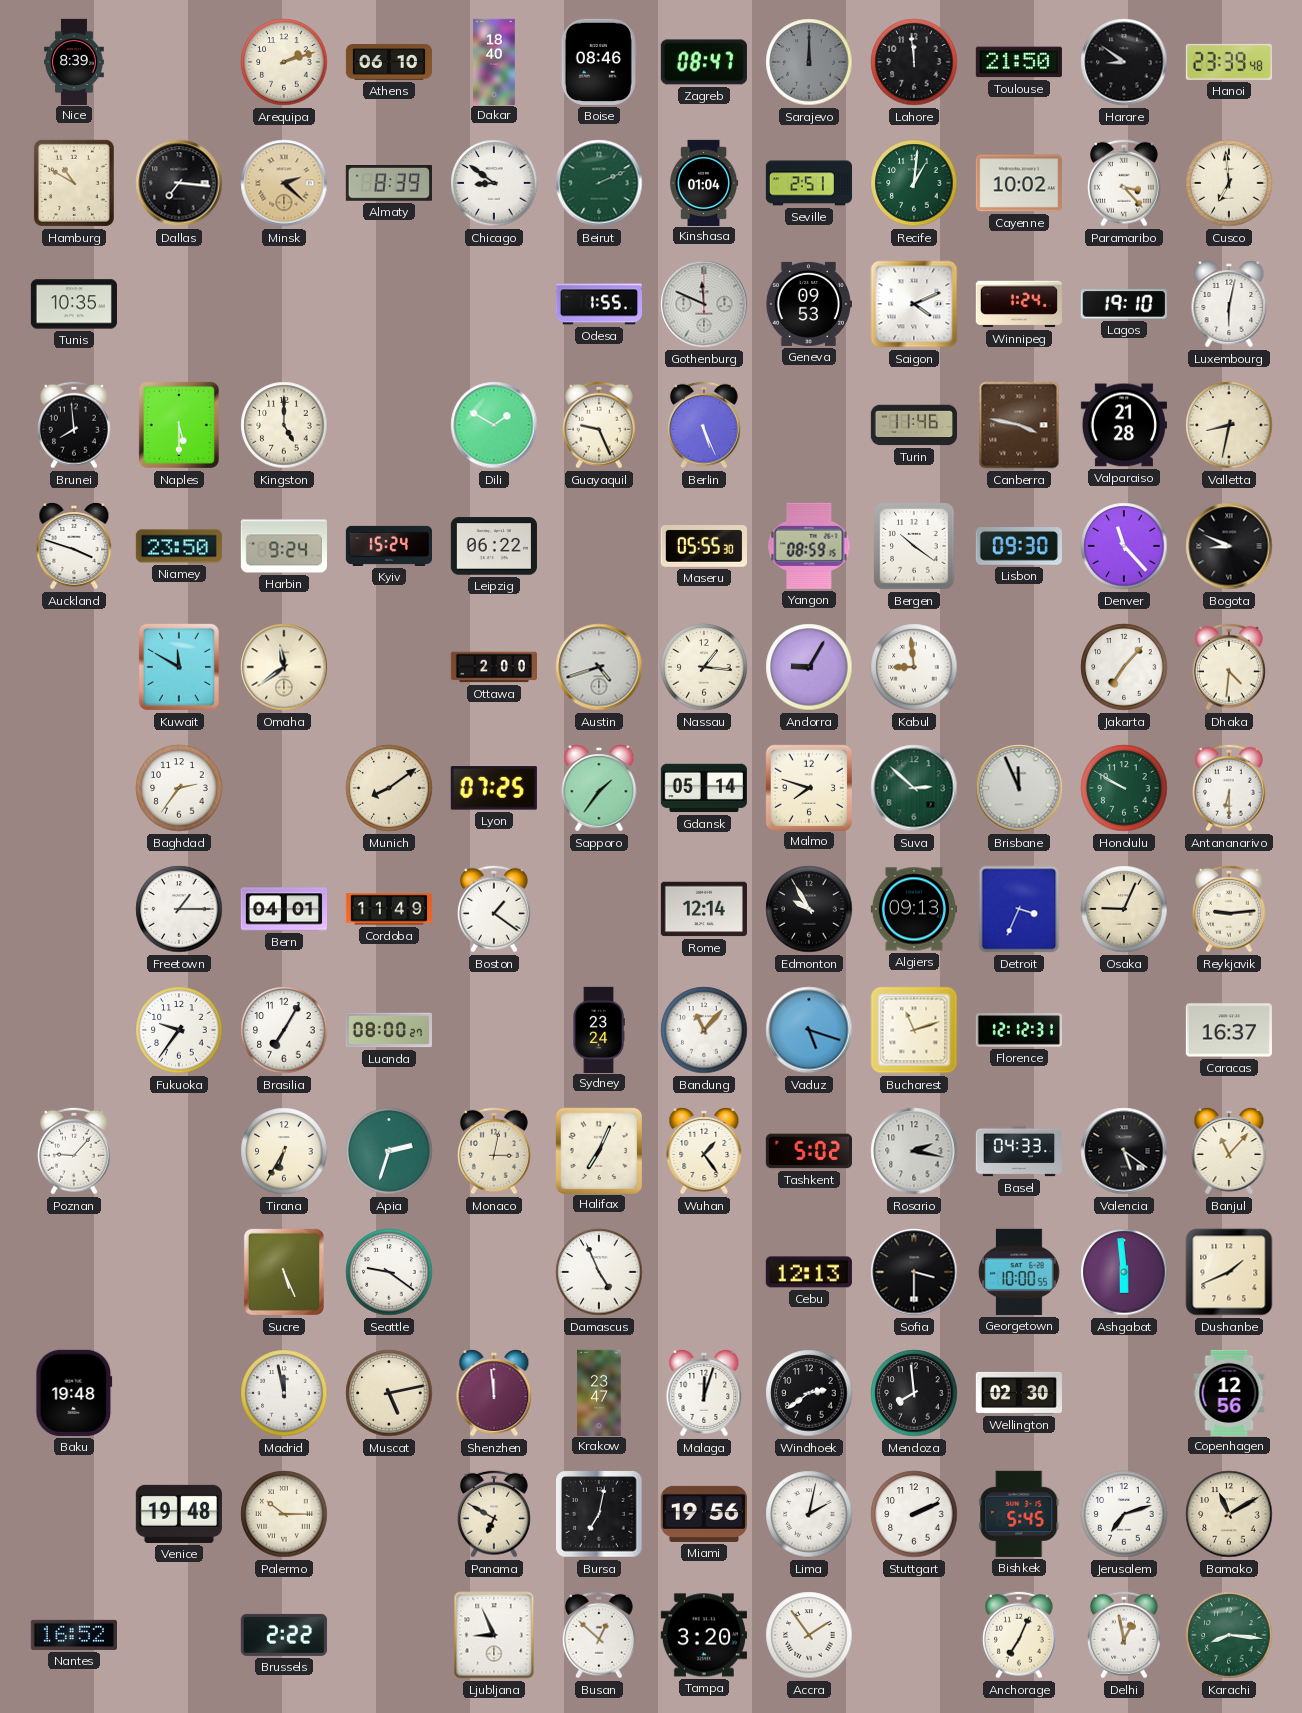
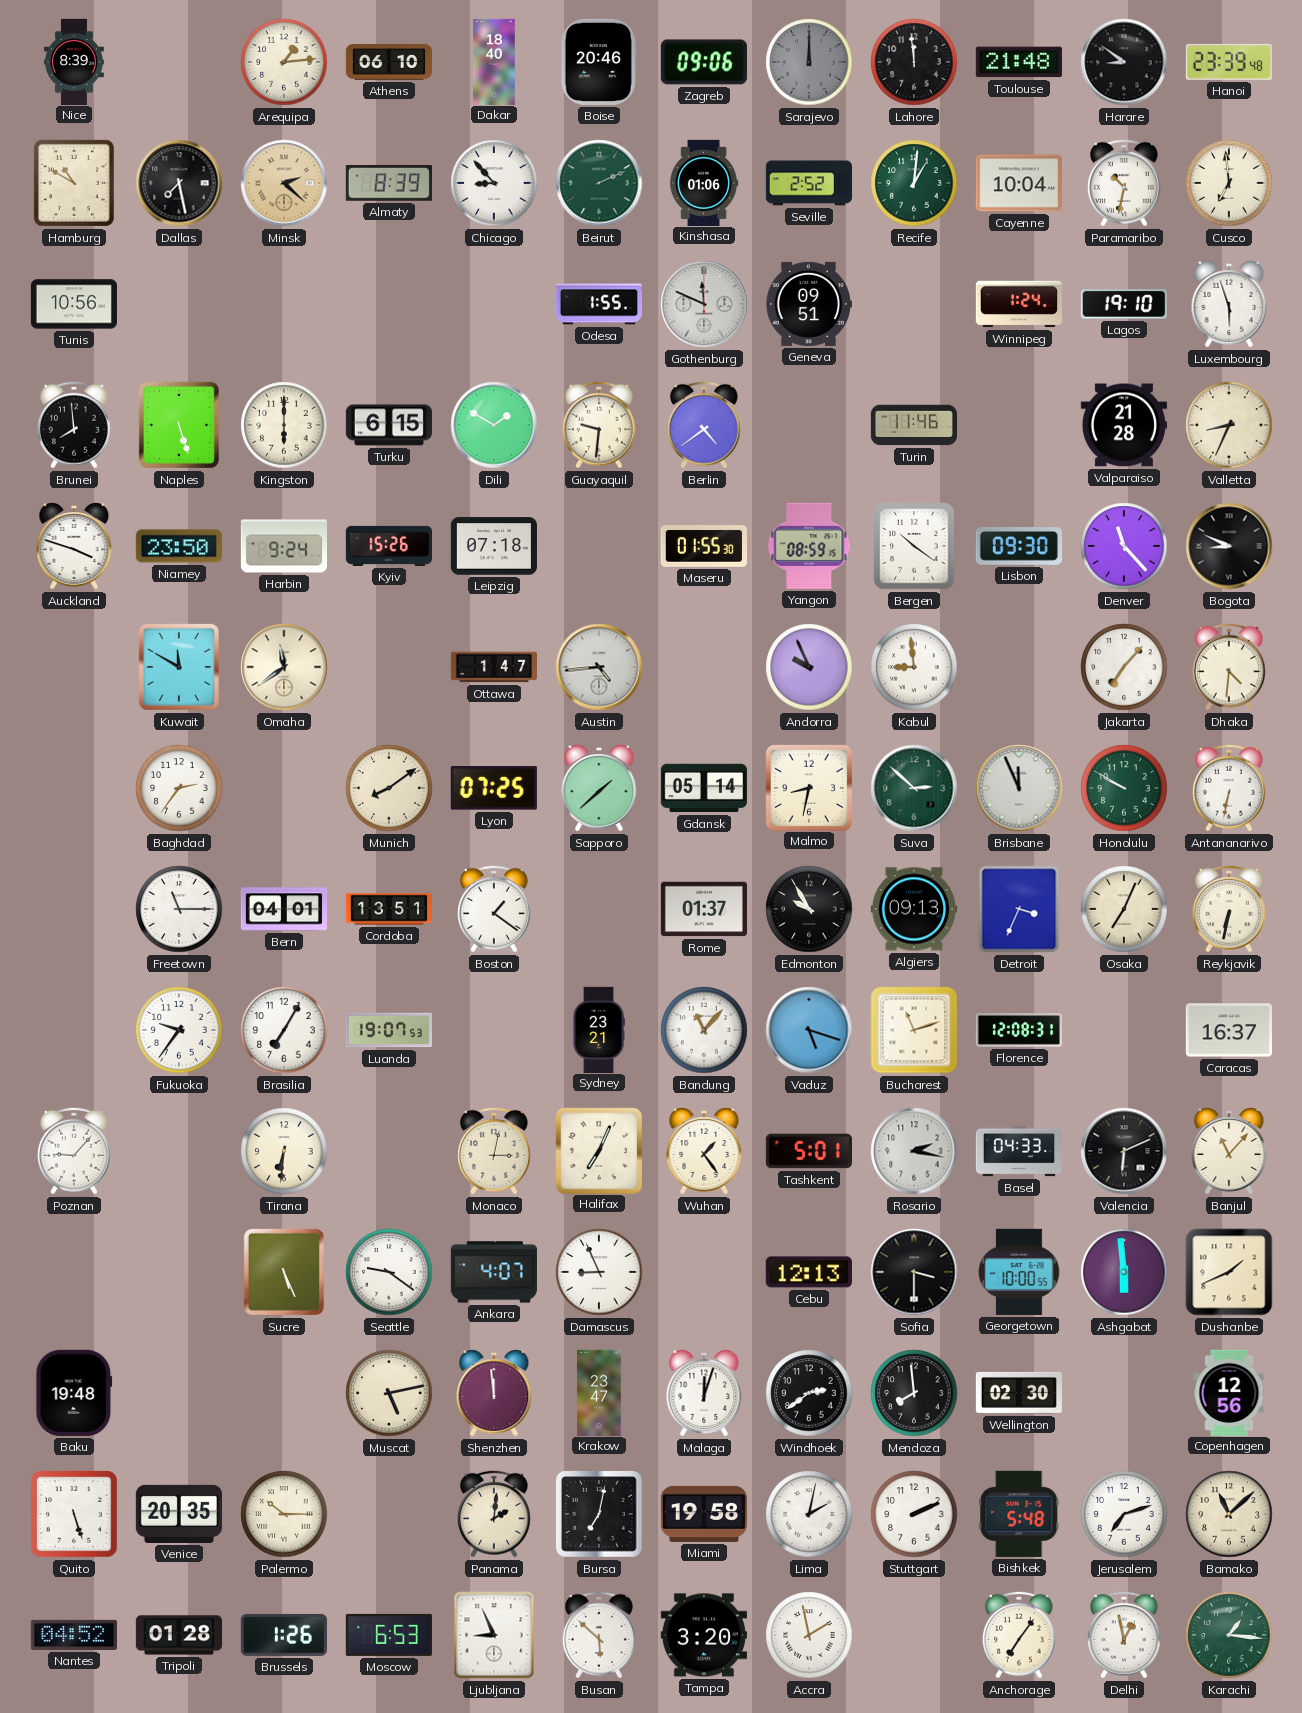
Arequipa: 2:12 -> 1:14
Boise: 08:46 -> 20:46
Zagreb: 08:47 -> 09:06
Toulouse: 21:50 -> 21:48
Dallas: 7:16 -> 7:28
Chicago: 8:51 -> 8:53
Kinshasa: 01:04 -> 01:06
Seville: 2:51 -> 2:52
Cayenne: 10:02 -> 10:04
Paramaribo: 3:23 -> 10:32
Tunis: 10:35 -> 10:56
Geneva: 09:53 -> 09:51
Saigon: 4:11 -> none
Luxembourg: 6:02 -> 5:57
Naples: 5:30 -> 5:27
Kingston: 5:00 -> 6:00
Turku: none -> 6:15
Guayaquil: 9:26 -> 9:31
Berlin: 5:26 -> 4:39
Canberra: 3:47 -> none
Valletta: 8:32 -> 8:34
Kyiv: 15:24 -> 15:26
Leipzig: 06:22 -> 07:18
Maseru: 05:55 -> 01:55
Ottawa: 2:00 -> 1:47
Austin: 4:42 -> 4:44
Nassau: 1:16 -> none
Andorra: 9:05 -> 9:56
Sapporo: 1:36 -> 1:38
Malmo: 7:48 -> 8:32
Antananarivo: 6:30 -> 6:32
Freetown: 1:15 -> 11:15
Cordoba: 11:49 -> 13:51
Rome: 12:14 -> 01:37
Osaka: 9:04 -> 7:04
Reykjavik: 9:14 -> 6:32
Luanda: 08:00 -> 19:07
Sydney: 23:24 -> 23:21
Florence: 12:12 -> 12:08
Tirana: 6:35 -> 6:31
Apia: 2:33 -> none
Tashkent: 5:02 -> 5:01
Valencia: 5:21 -> 6:11
Ankara: none -> 4:07
Damascus: 4:56 -> 8:56
Madrid: 11:58 -> none
Quito: none -> 5:27
Venice: 19:48 -> 20:35
Panama: 6:50 -> 2:01
Miami: 19:56 -> 19:58
Bishkek: 5:45 -> 5:48
Bamako: 11:10 -> 11:08
Nantes: 16:52 -> 04:52
Tripoli: none -> 01:28
Brussels: 2:22 -> 1:26
Moscow: none -> 6:53
Busan: 12:52 -> 5:52
Accra: 1:54 -> 1:58
Anchorage: 7:04 -> 7:06
Karachi: 8:16 -> 1:16
